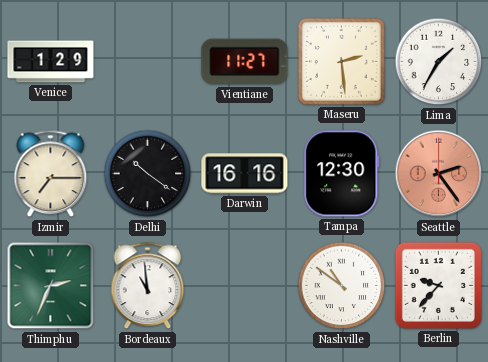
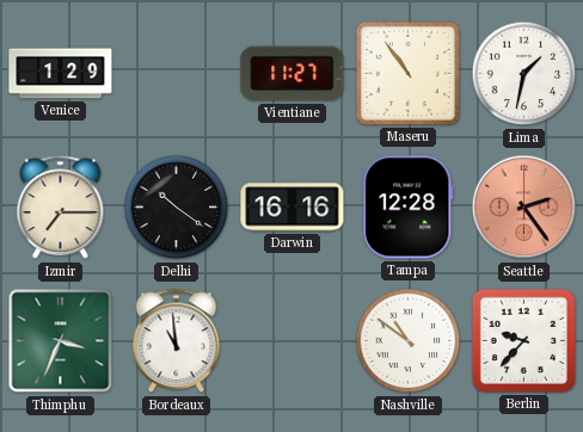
Maseru: 2:29 -> 10:54
Lima: 1:35 -> 1:32
Tampa: 12:30 -> 12:28
Thimphu: 2:34 -> 3:34
